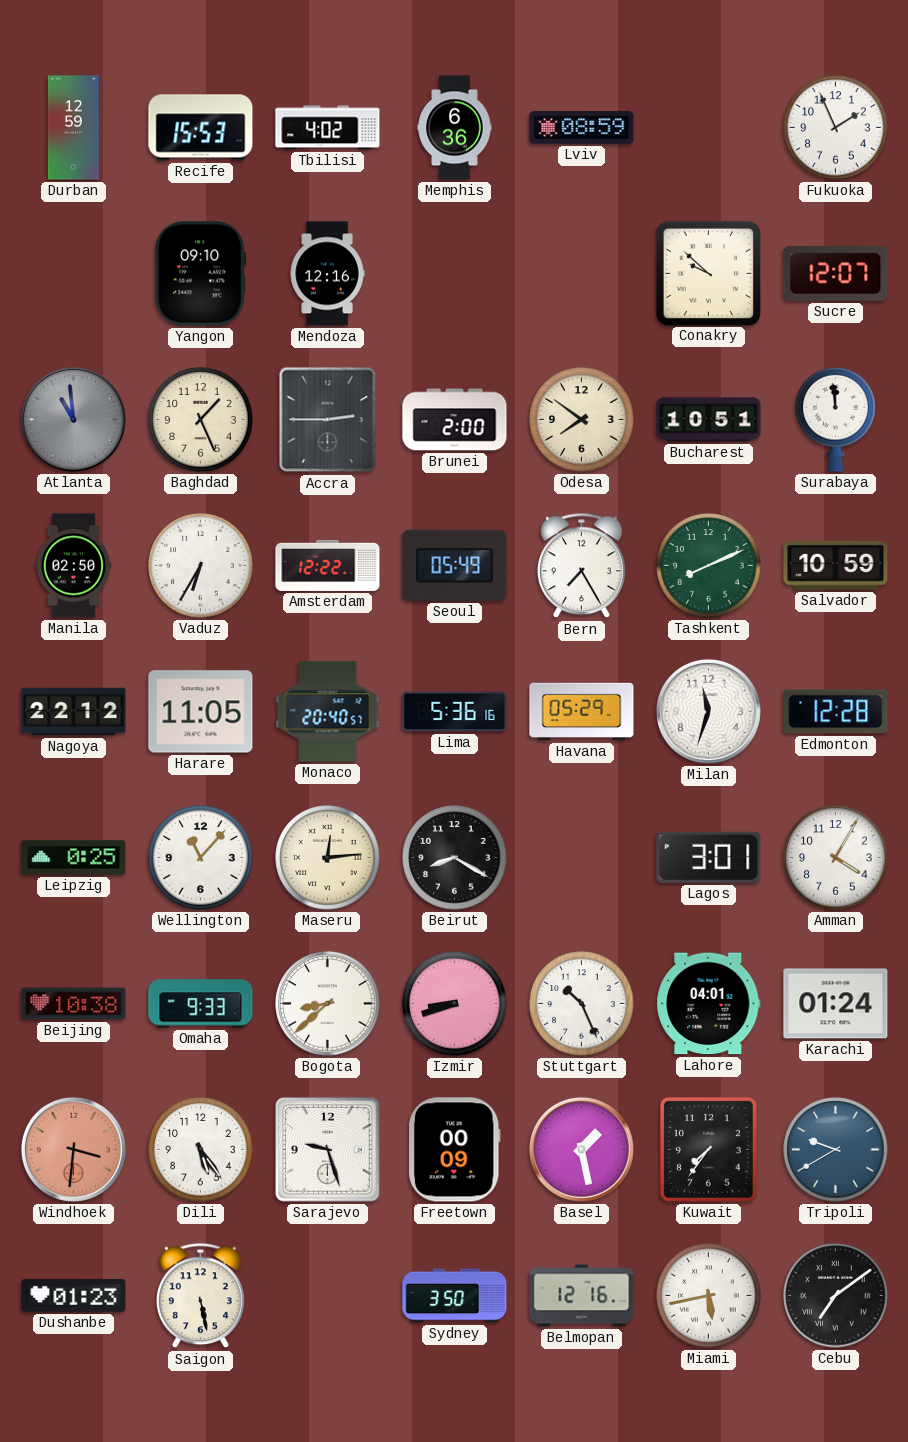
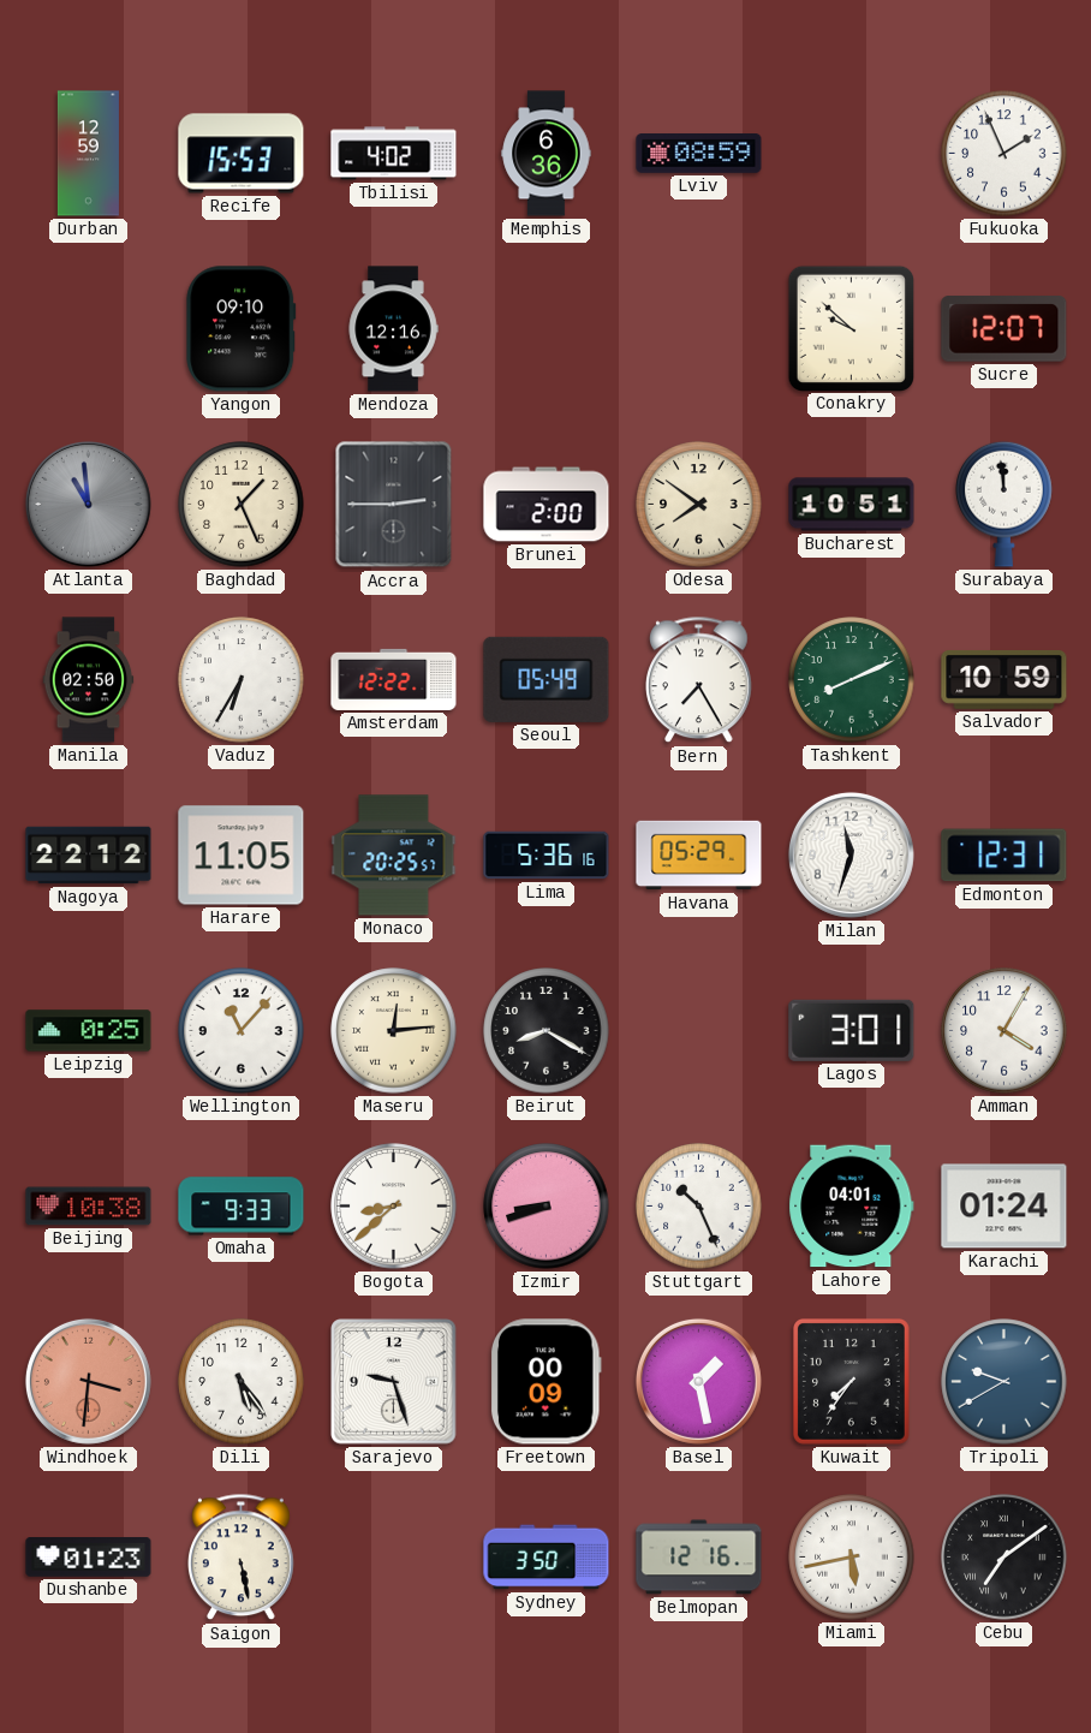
Monaco: 20:40 -> 20:25
Edmonton: 12:28 -> 12:31
